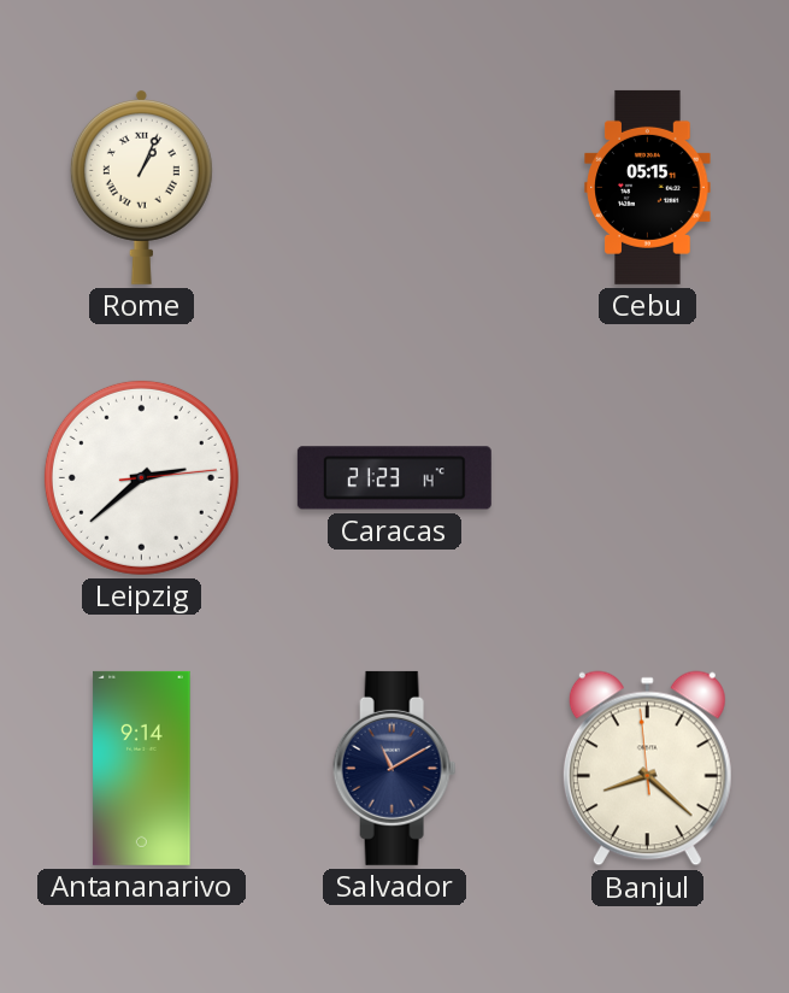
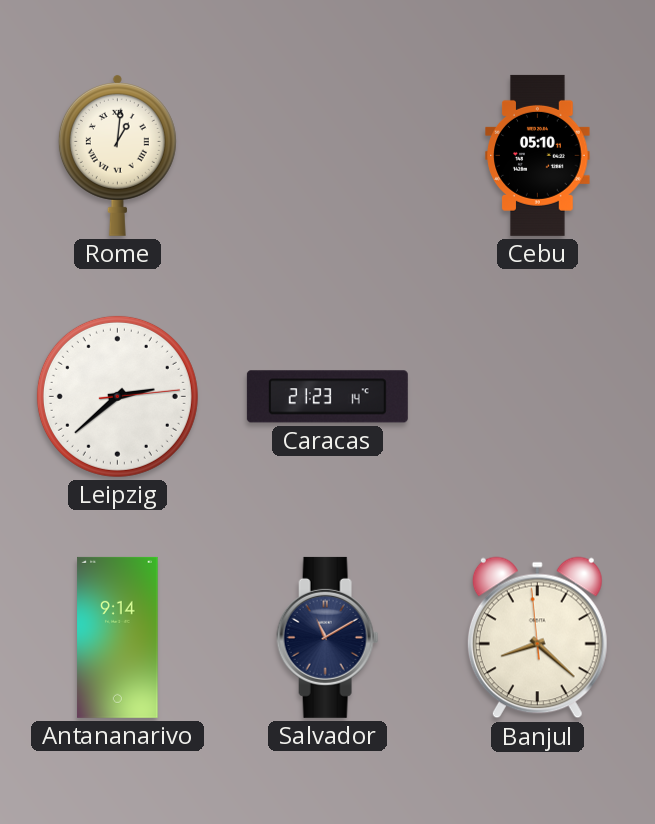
Rome: 1:04 -> 1:01
Cebu: 05:15 -> 05:10
